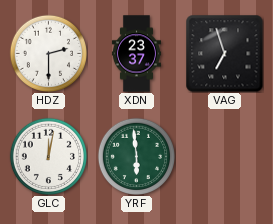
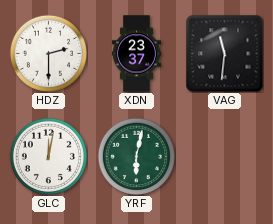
VAG: 6:57 -> 11:31
YRF: 5:59 -> 6:02
